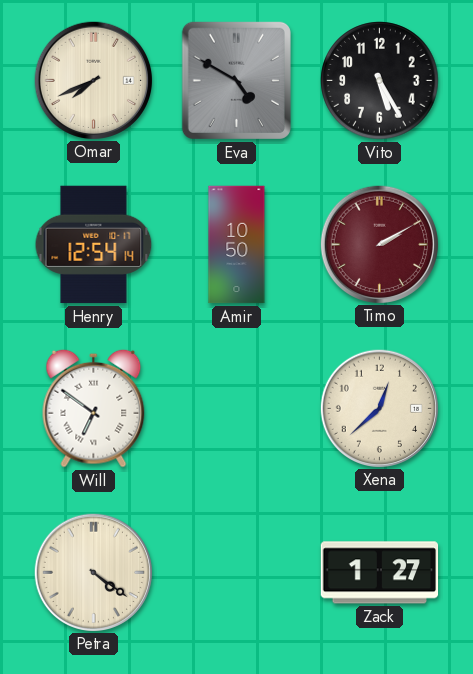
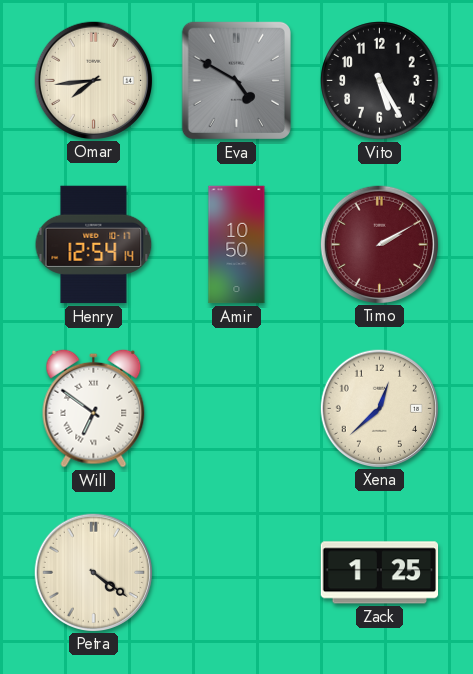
Omar: 7:41 -> 7:44
Zack: 1:27 -> 1:25
